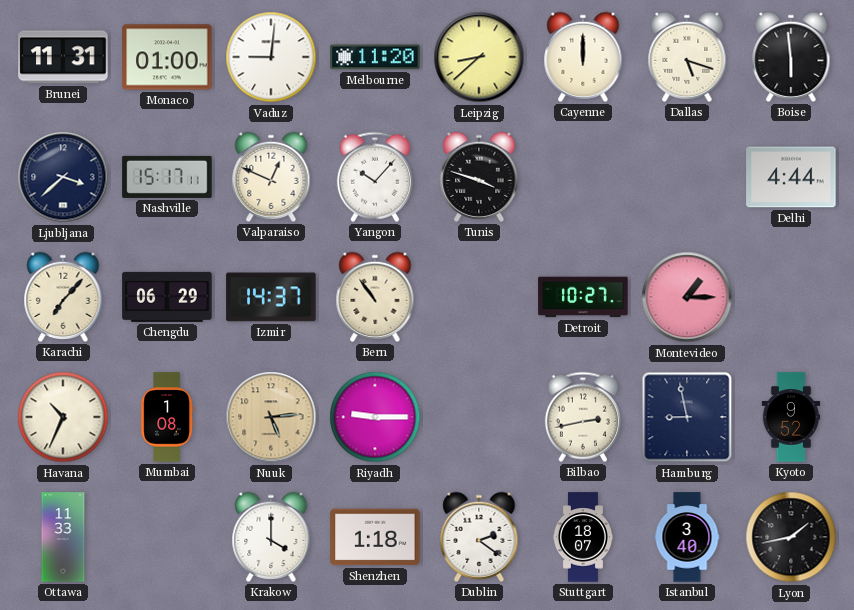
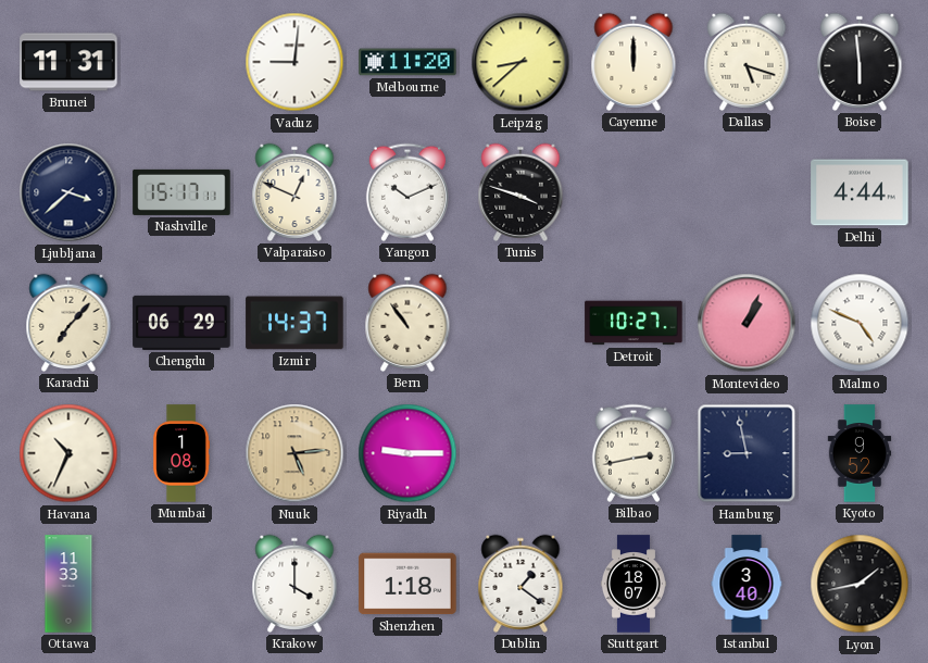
Monaco: 01:00 -> none
Yangon: 10:07 -> 10:11
Montevideo: 1:15 -> 1:04
Malmo: none -> 4:49
Dublin: 2:21 -> 1:21
